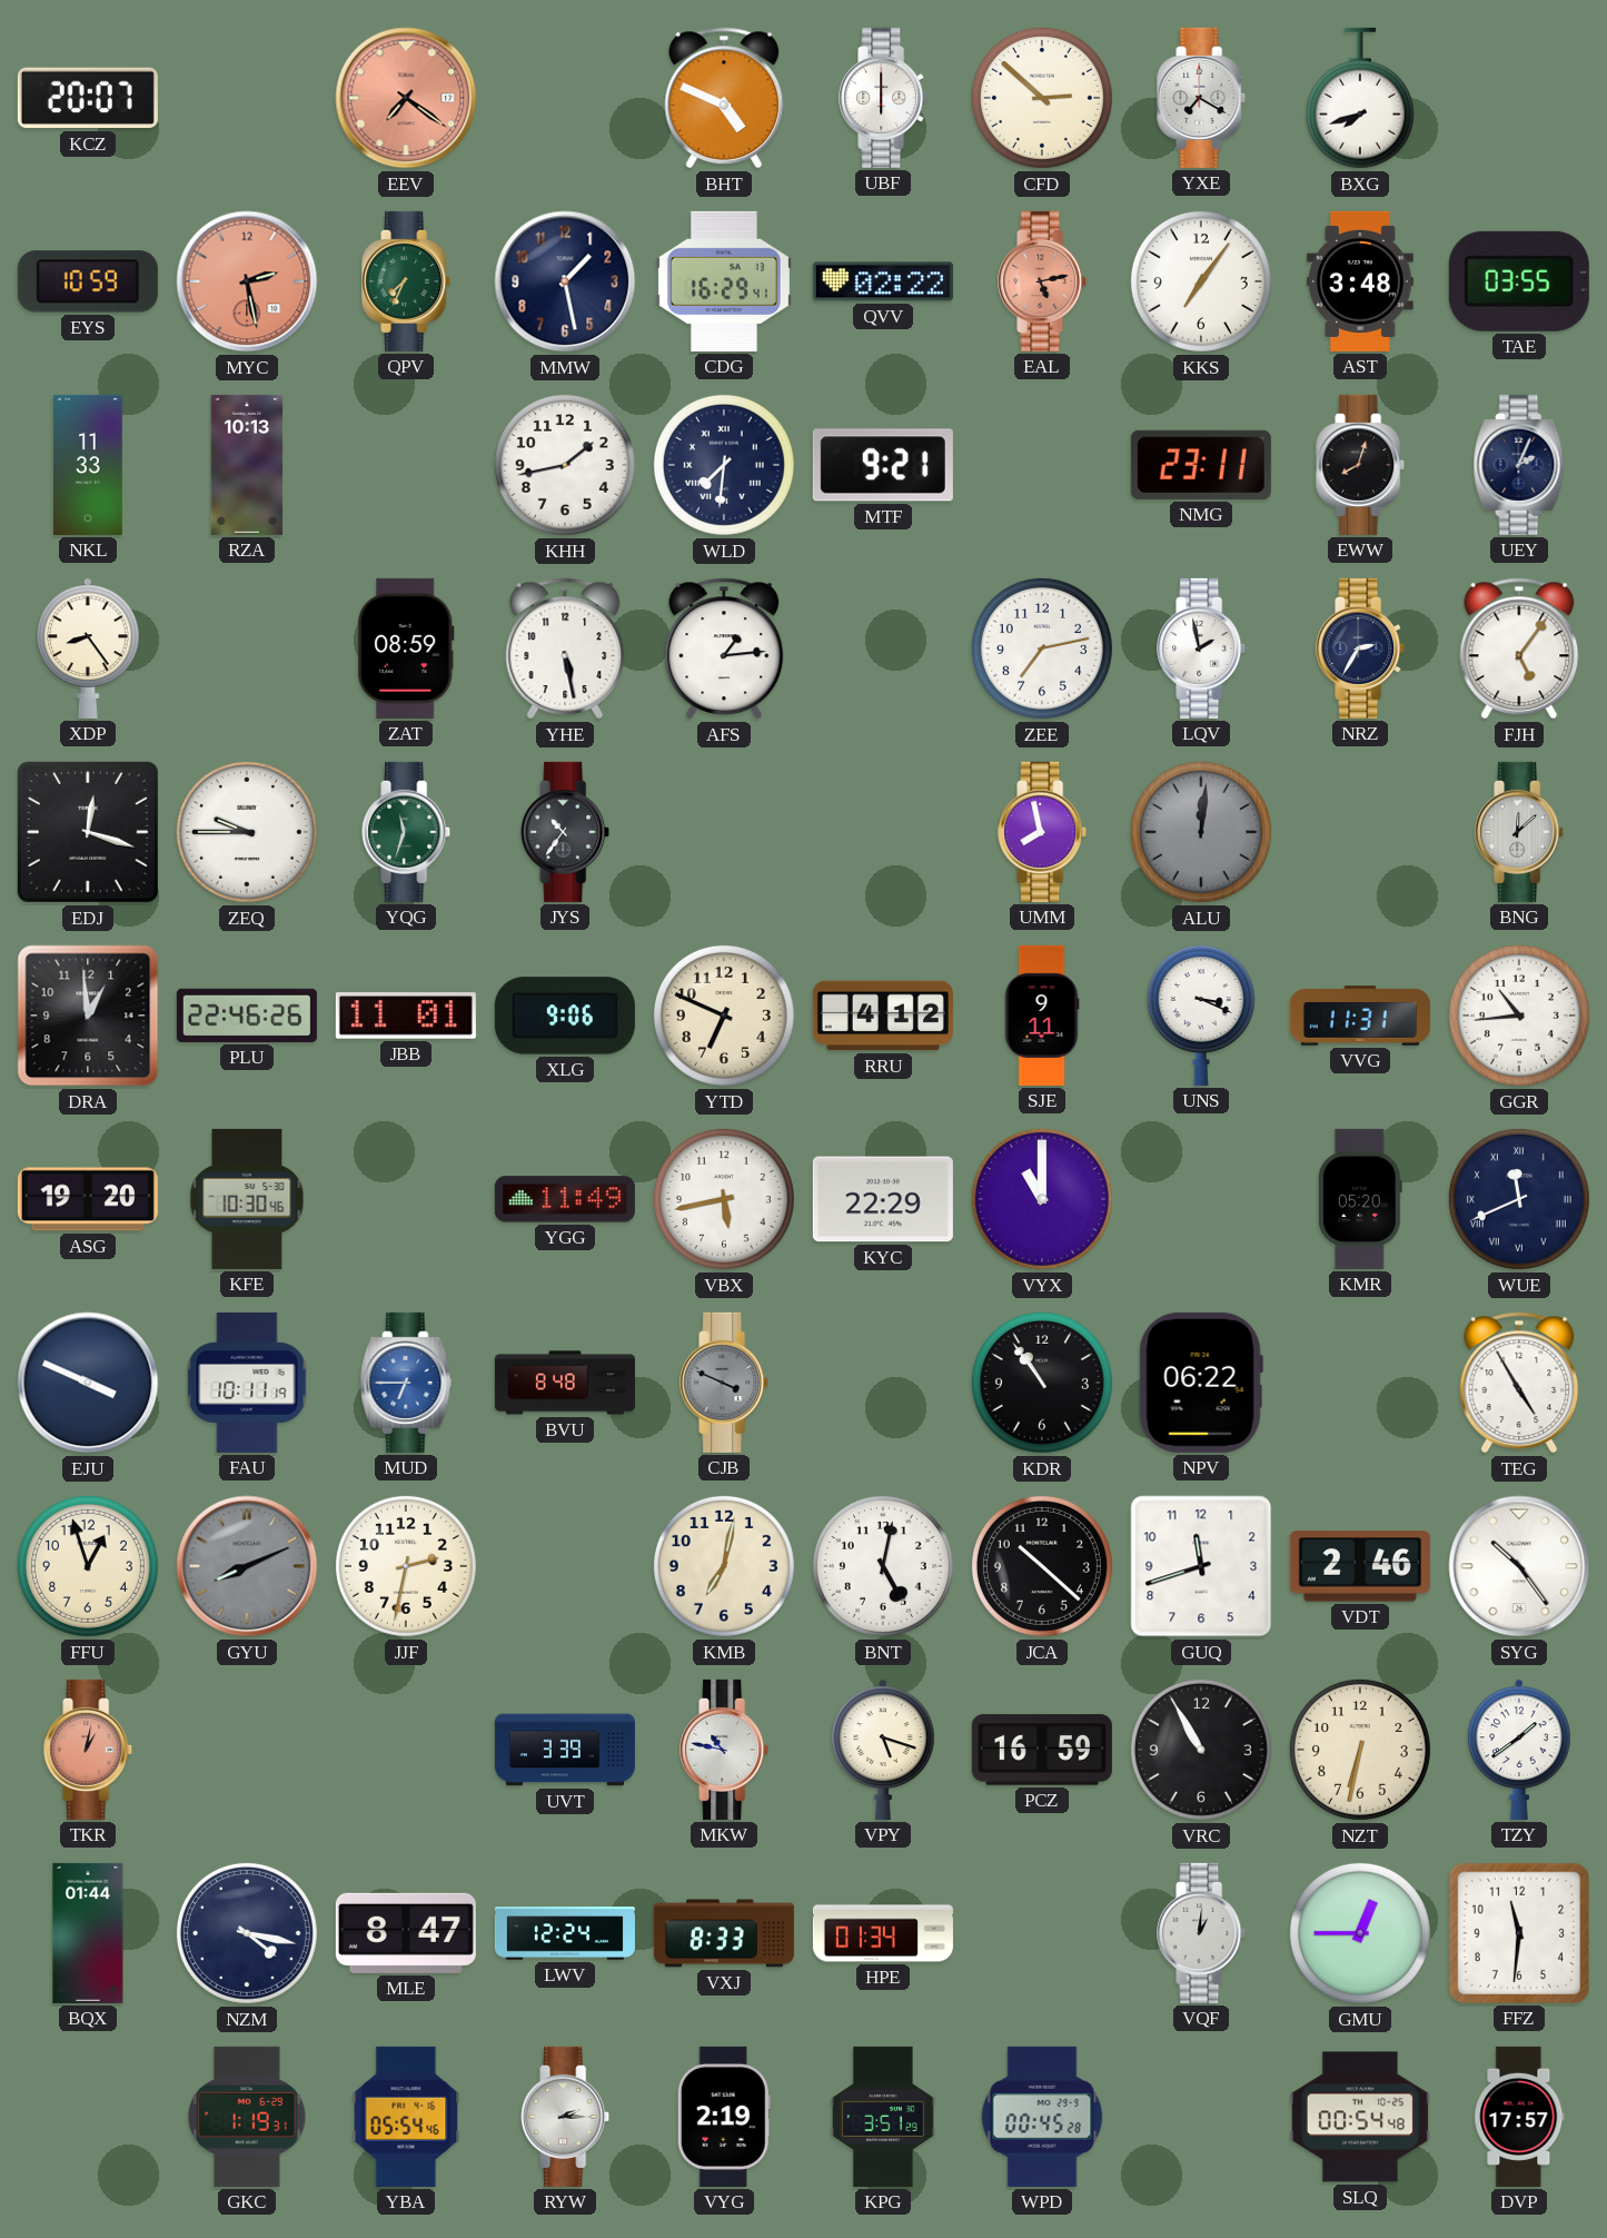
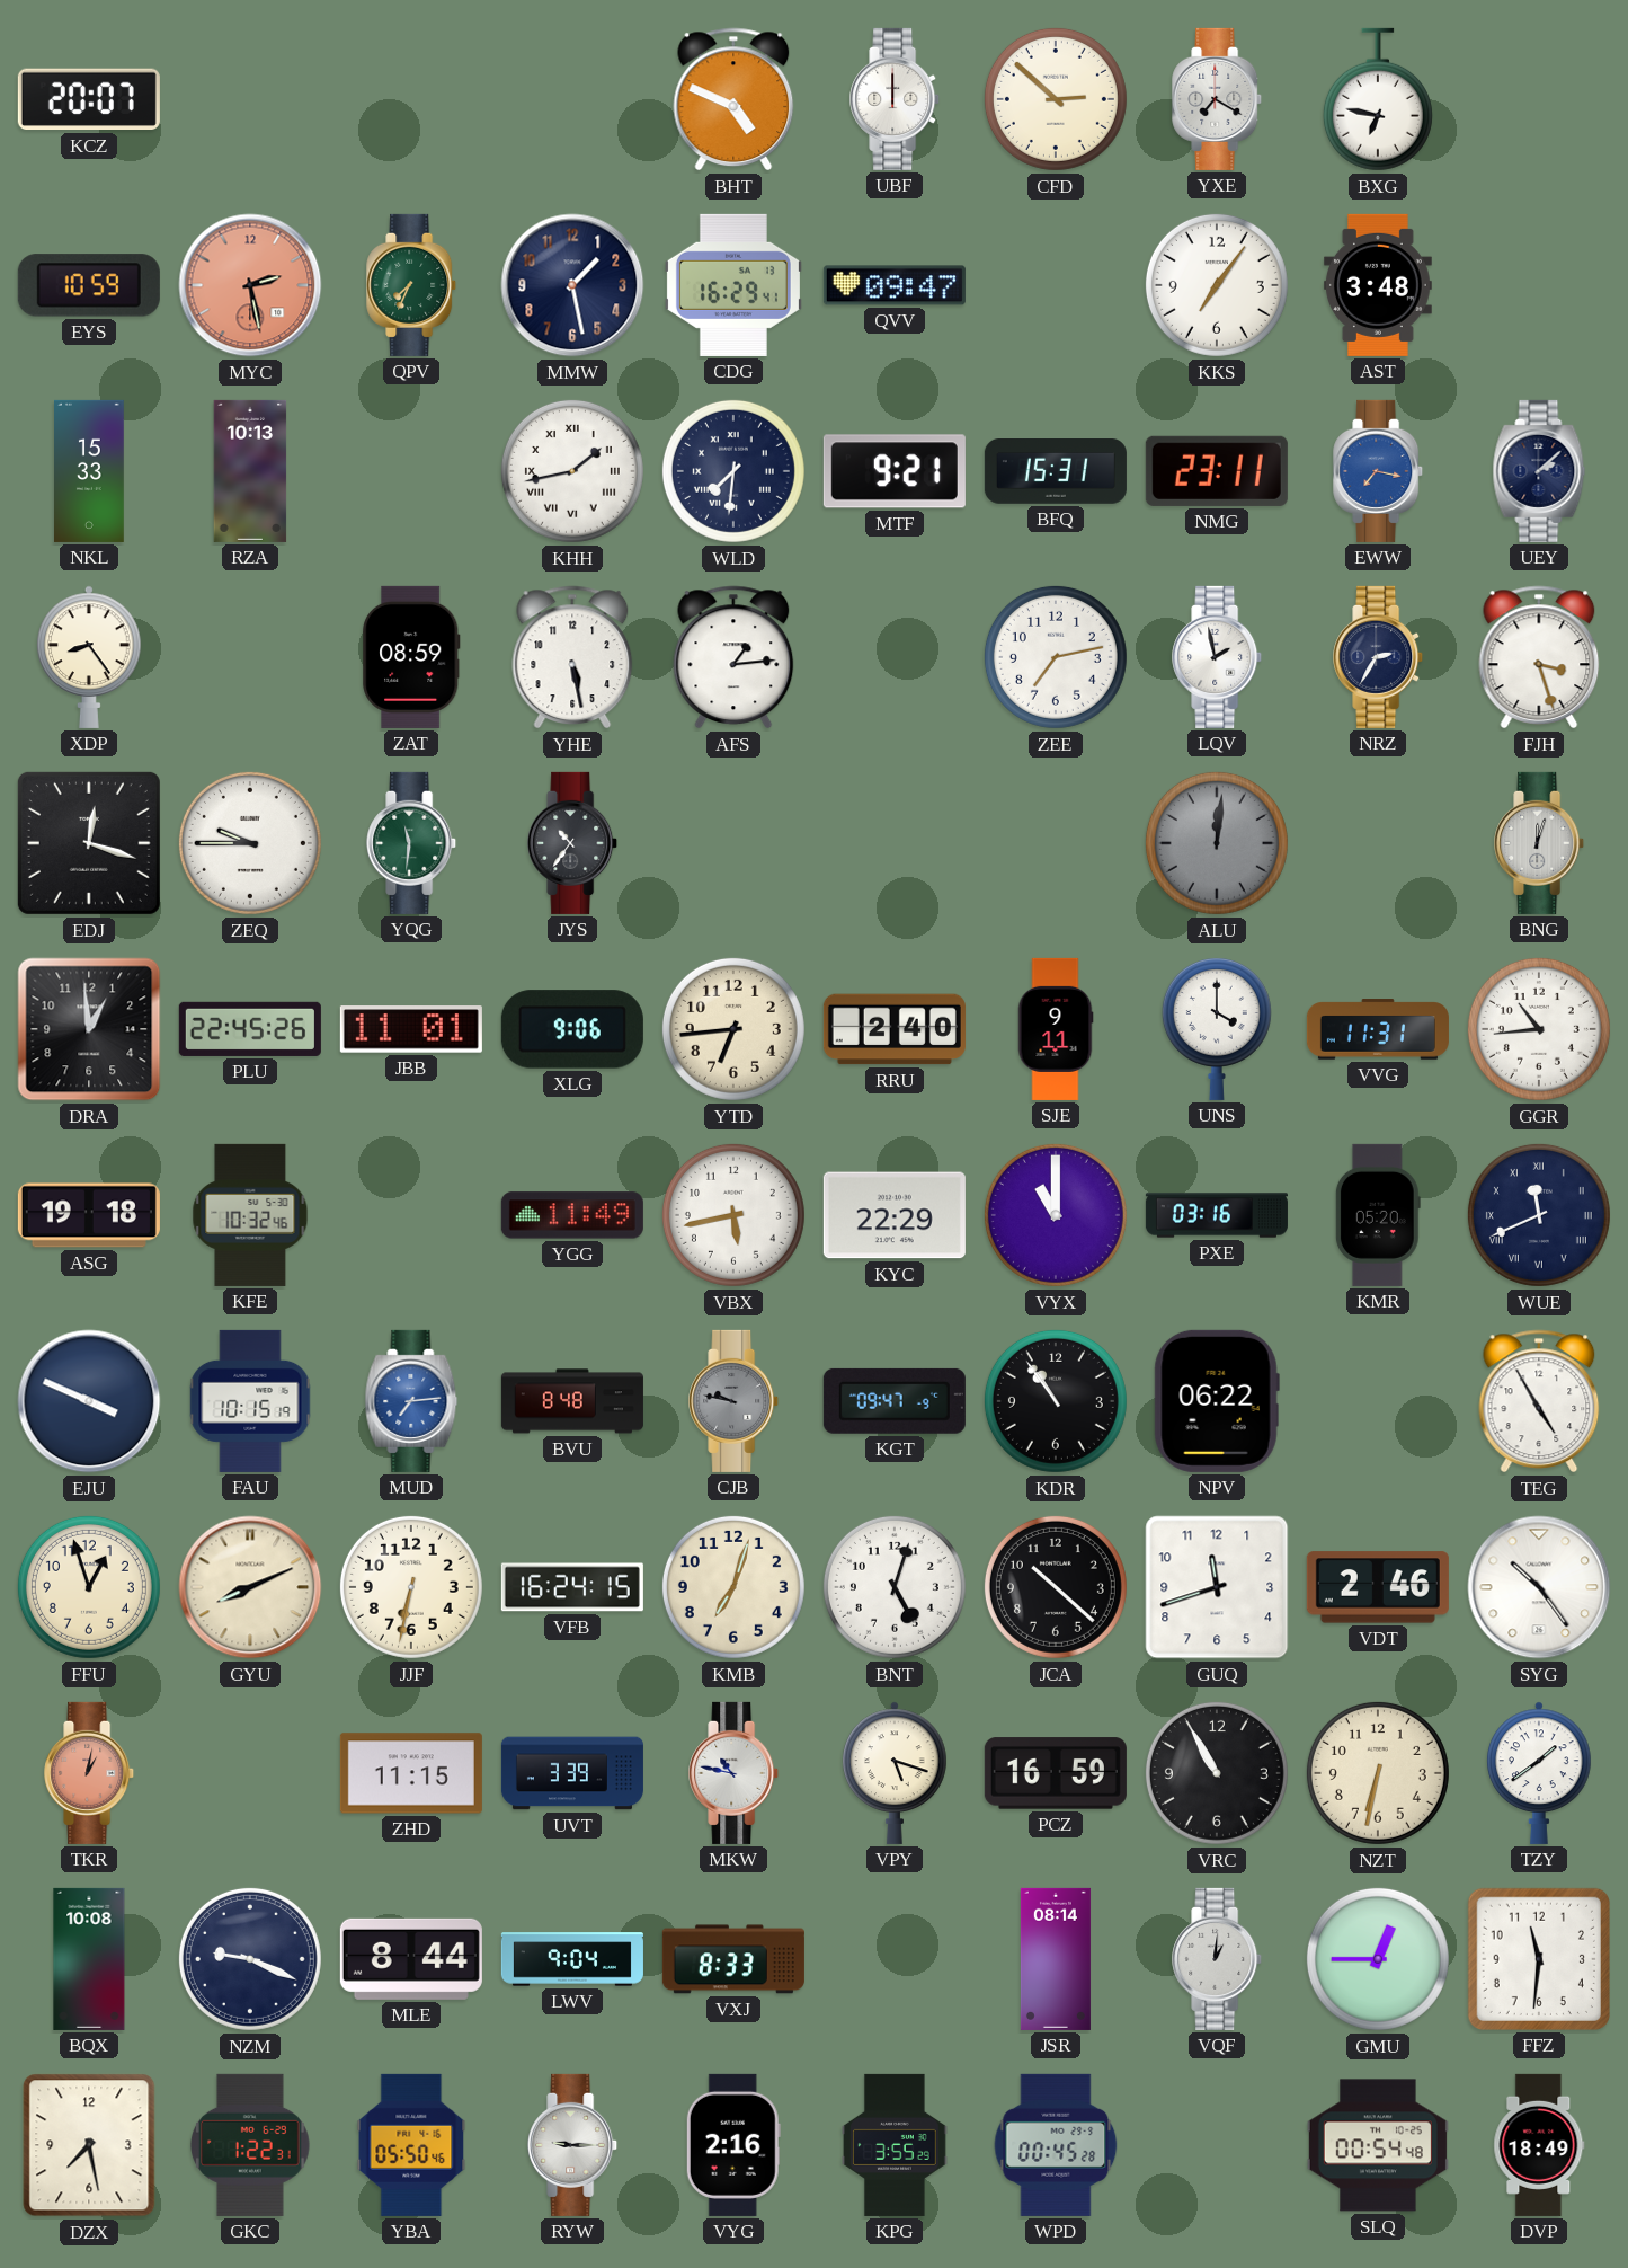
EEV: 7:21 -> none
UBF: 6:00 -> 12:00
BXG: 7:42 -> 6:47
QVV: 02:22 -> 09:47
EAL: 5:13 -> none
TAE: 03:55 -> none
NKL: 11:33 -> 15:33
KHH numerals: Arabic -> Roman
BFQ: none -> 15:31
EWW: 8:03 -> 7:17
EWW dial: black -> blue
UEY: 2:04 -> 2:08
FJH: 5:06 -> 3:27
YQG: 11:33 -> 11:31
UMM: 7:58 -> none
BNG: 12:08 -> 12:03
PLU: 22:46 -> 22:45
YTD: 6:49 -> 6:44
RRU: 4:12 -> 2:40
UNS: 3:19 -> 4:00
ASG: 19:20 -> 19:18
KFE: 10:30 -> 10:32
PXE: none -> 03:16
FAU: 10:11 -> 10:15
MUD: 6:45 -> 7:14
CJB: 3:49 -> 9:47
KGT: none -> 09:47
GYU dial: grey -> cream
JJF: 2:32 -> 6:32
VFB: none -> 16:24
KMB: 7:02 -> 7:03
BNT: 5:02 -> 5:03
ZHD: none -> 11:15
BQX: 01:44 -> 10:08
NZM: 4:17 -> 9:19
MLE: 8:47 -> 8:44
LWV: 12:24 -> 9:04
HPE: 01:34 -> none
JSR: none -> 08:14
DZX: none -> 7:28
GKC: 1:19 -> 1:22
YBA: 05:54 -> 05:50
RYW: 2:15 -> 9:15
VYG: 2:19 -> 2:16
KPG: 3:51 -> 3:55
DVP: 17:57 -> 18:49
